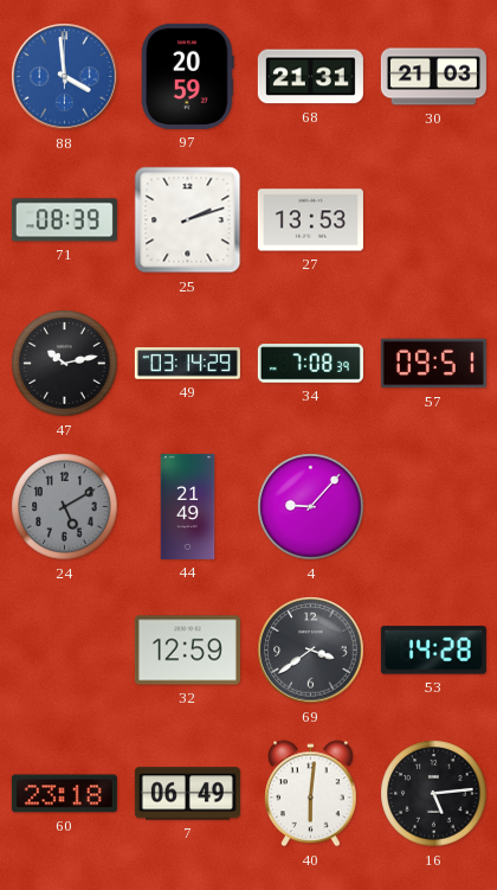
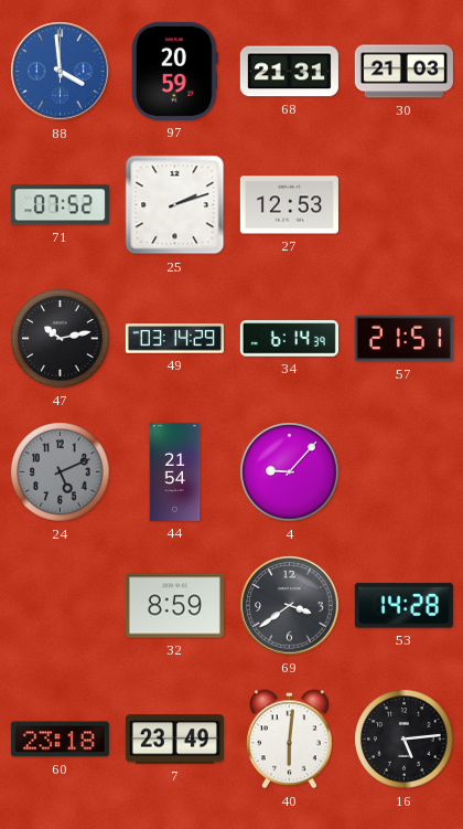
71: 08:39 -> 07:52
27: 13:53 -> 12:53
34: 7:08 -> 6:14
57: 09:51 -> 21:51
24: 5:10 -> 5:11
44: 21:49 -> 21:54
32: 12:59 -> 8:59
7: 06:49 -> 23:49
